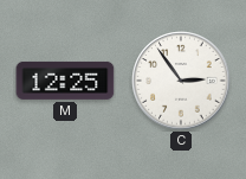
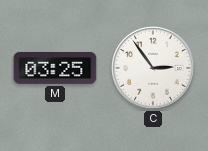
M: 12:25 -> 03:25
